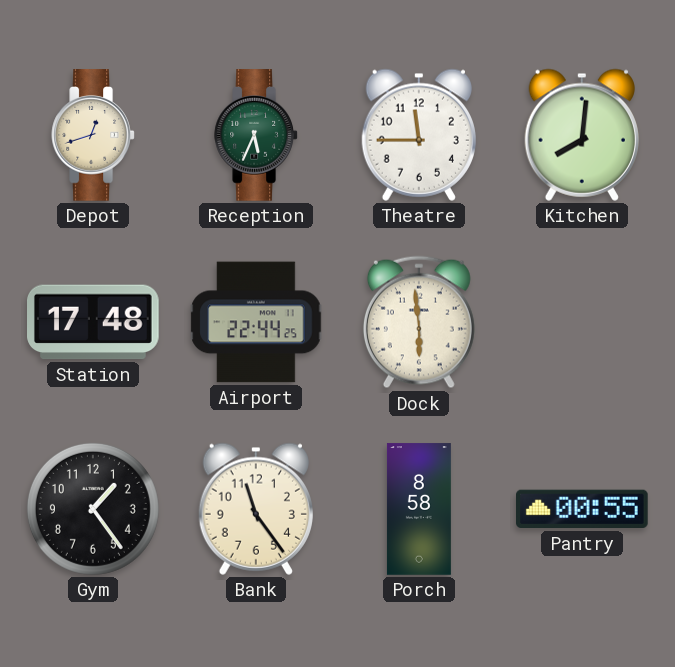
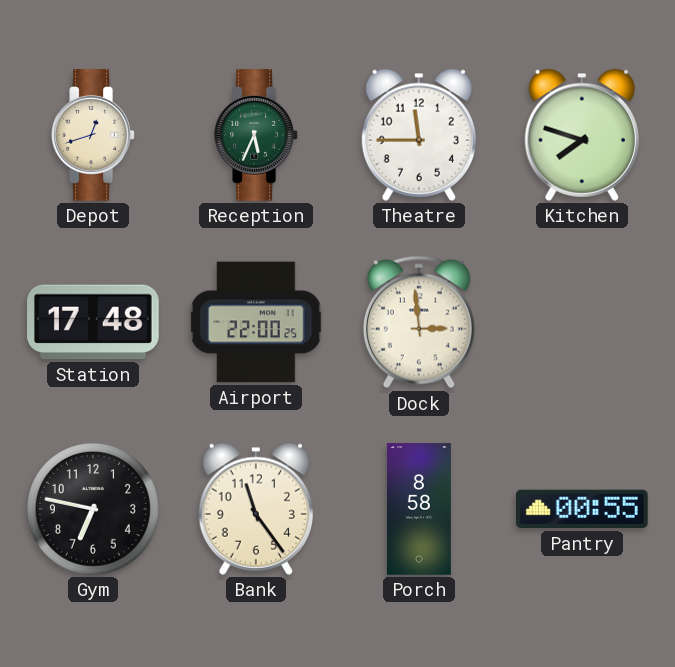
Kitchen: 8:01 -> 7:48
Airport: 22:44 -> 22:00
Dock: 5:59 -> 2:59
Gym: 1:24 -> 6:47
